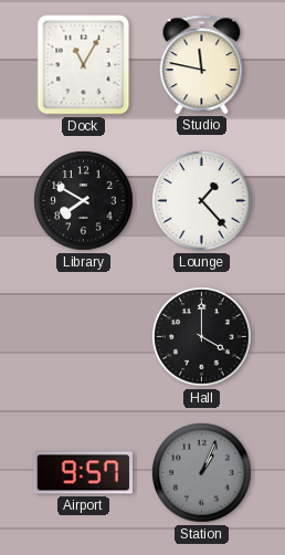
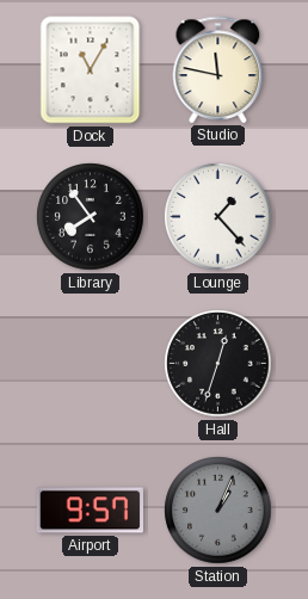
Library: 7:50 -> 7:54
Hall: 4:00 -> 12:33
